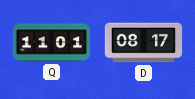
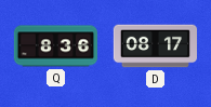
Q: 11:01 -> 8:36
